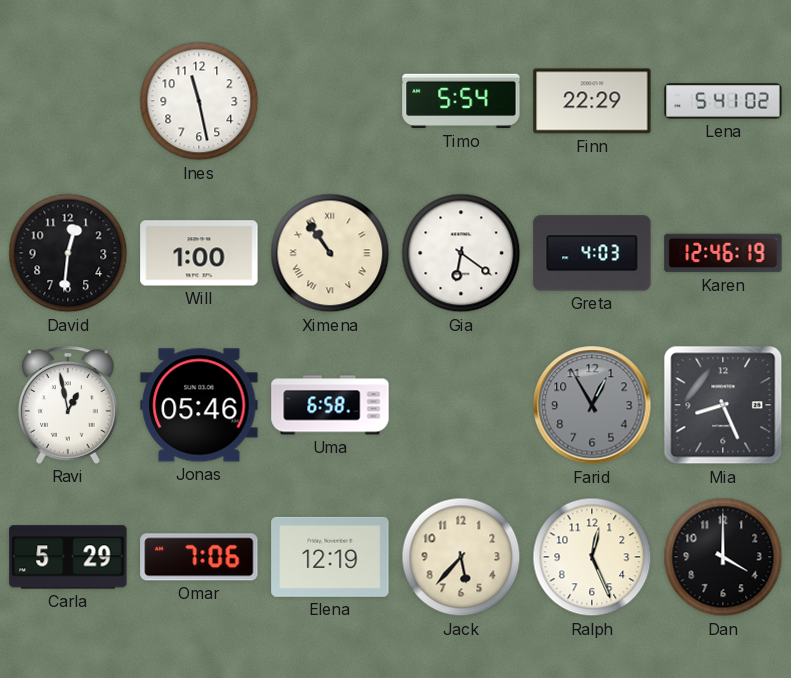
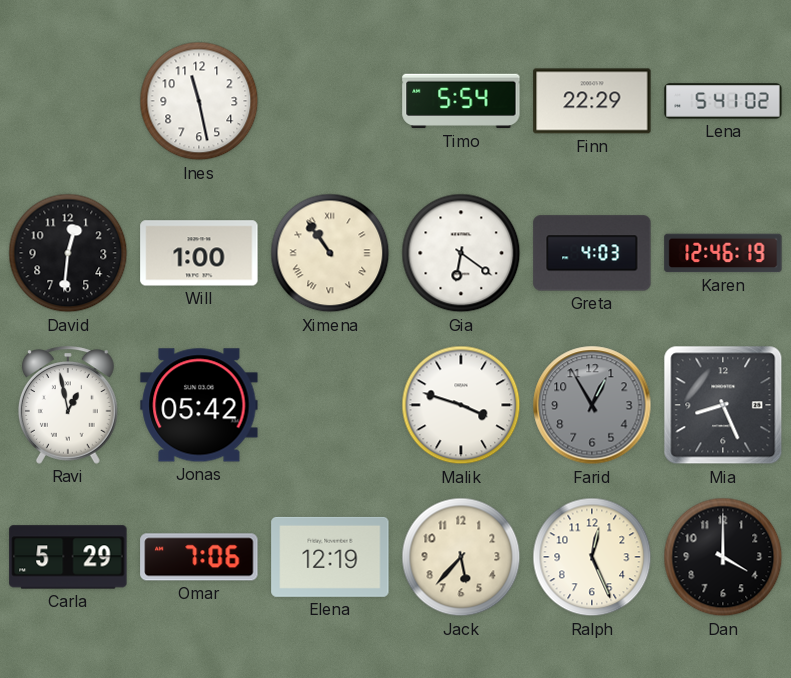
Jonas: 05:46 -> 05:42
Uma: 6:58 -> none
Malik: none -> 3:48
